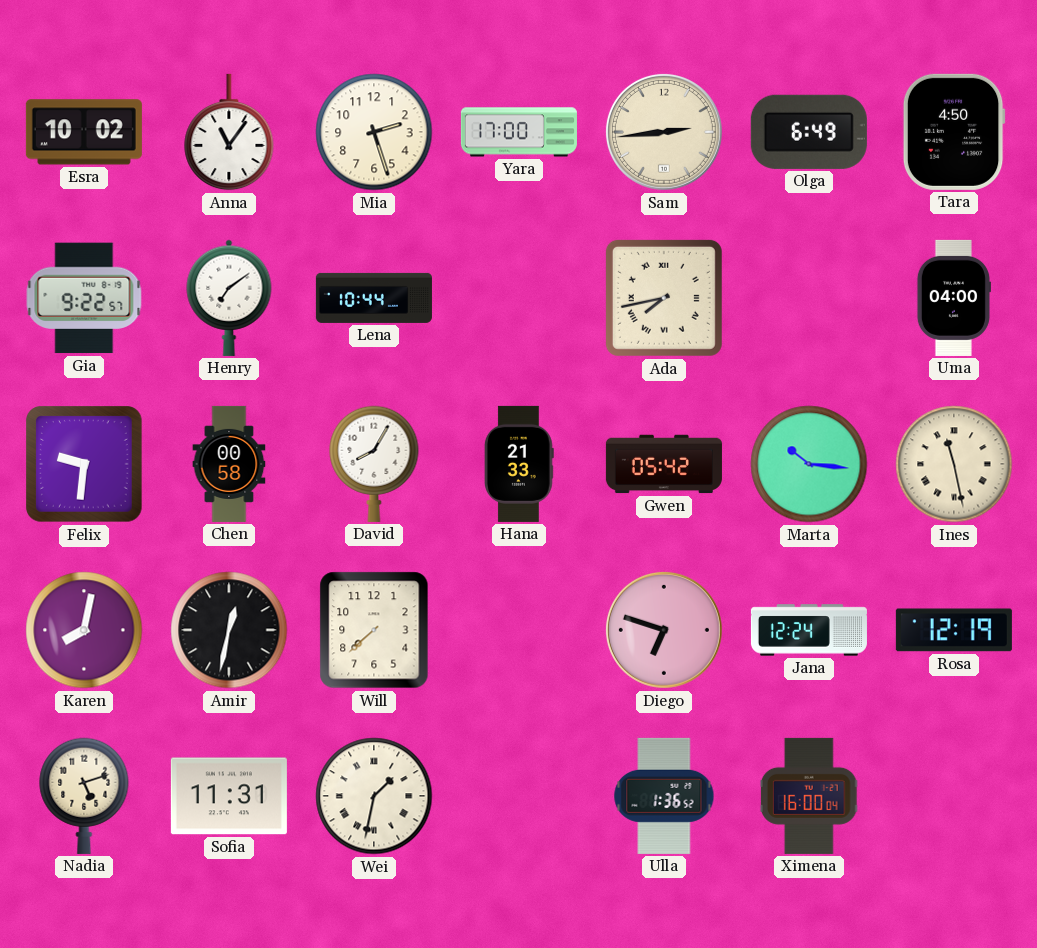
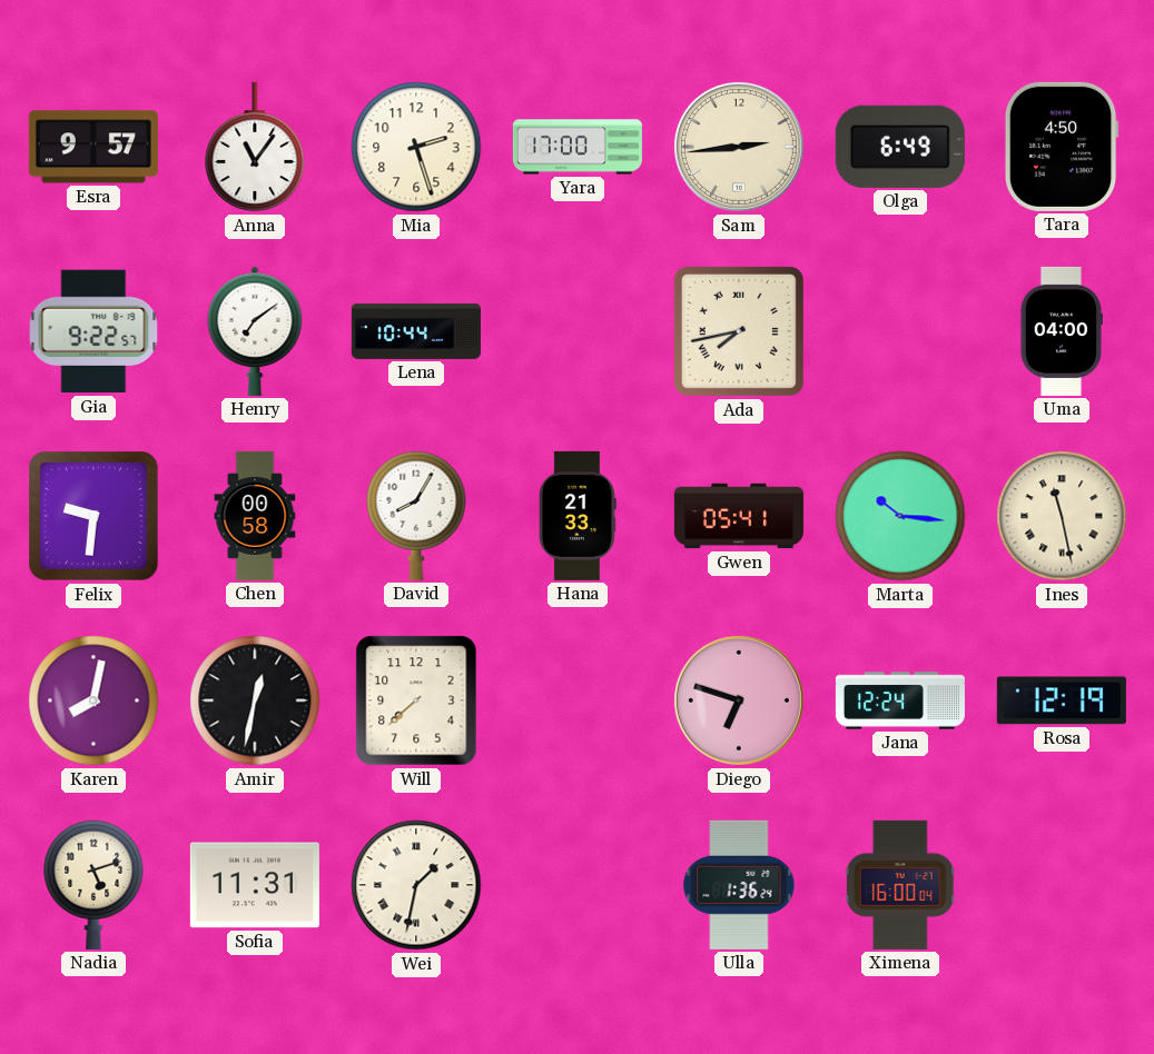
Esra: 10:02 -> 9:57
Gwen: 05:42 -> 05:41
Ulla: 1:36:52 -> 1:36:24
